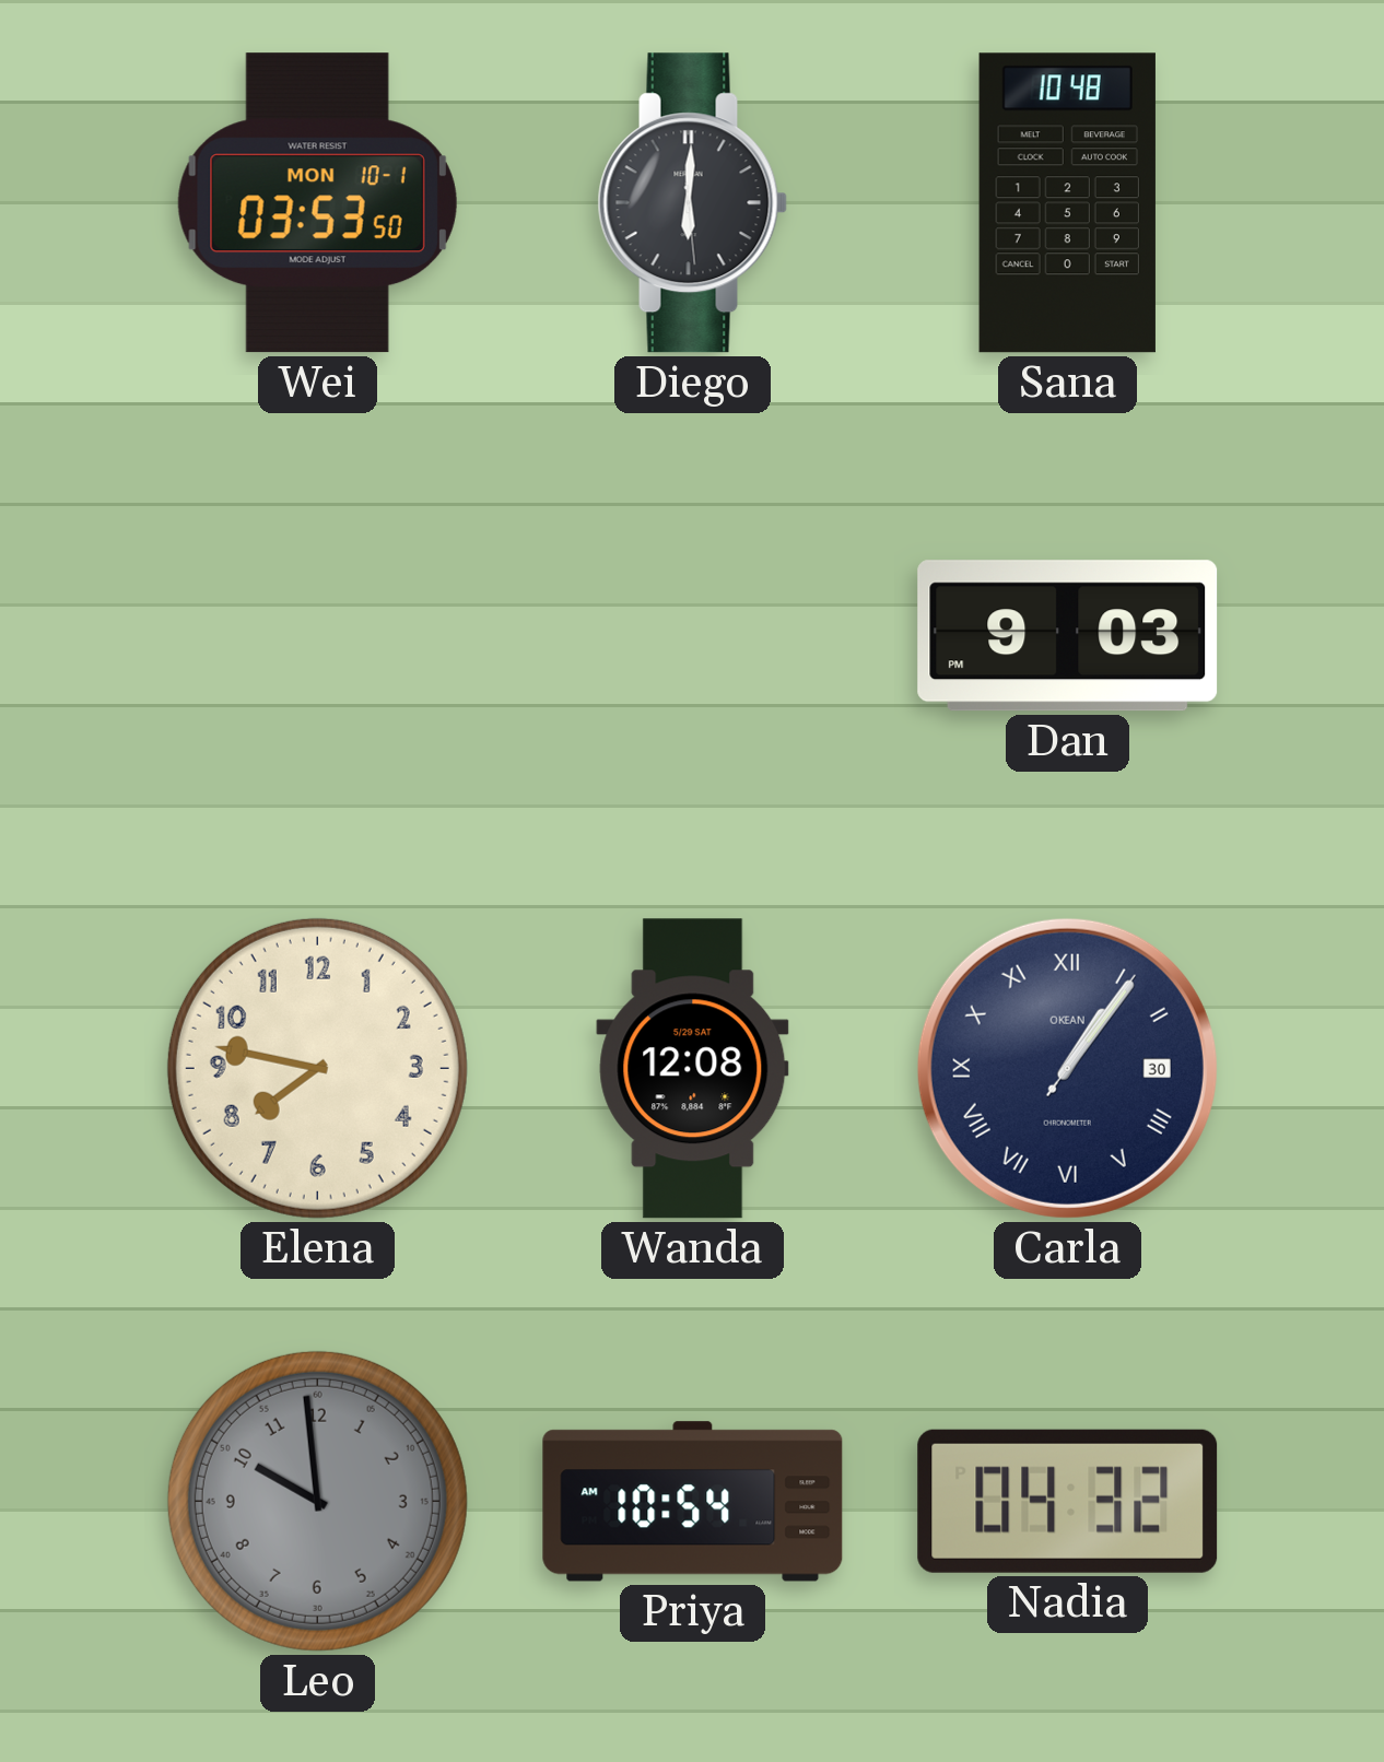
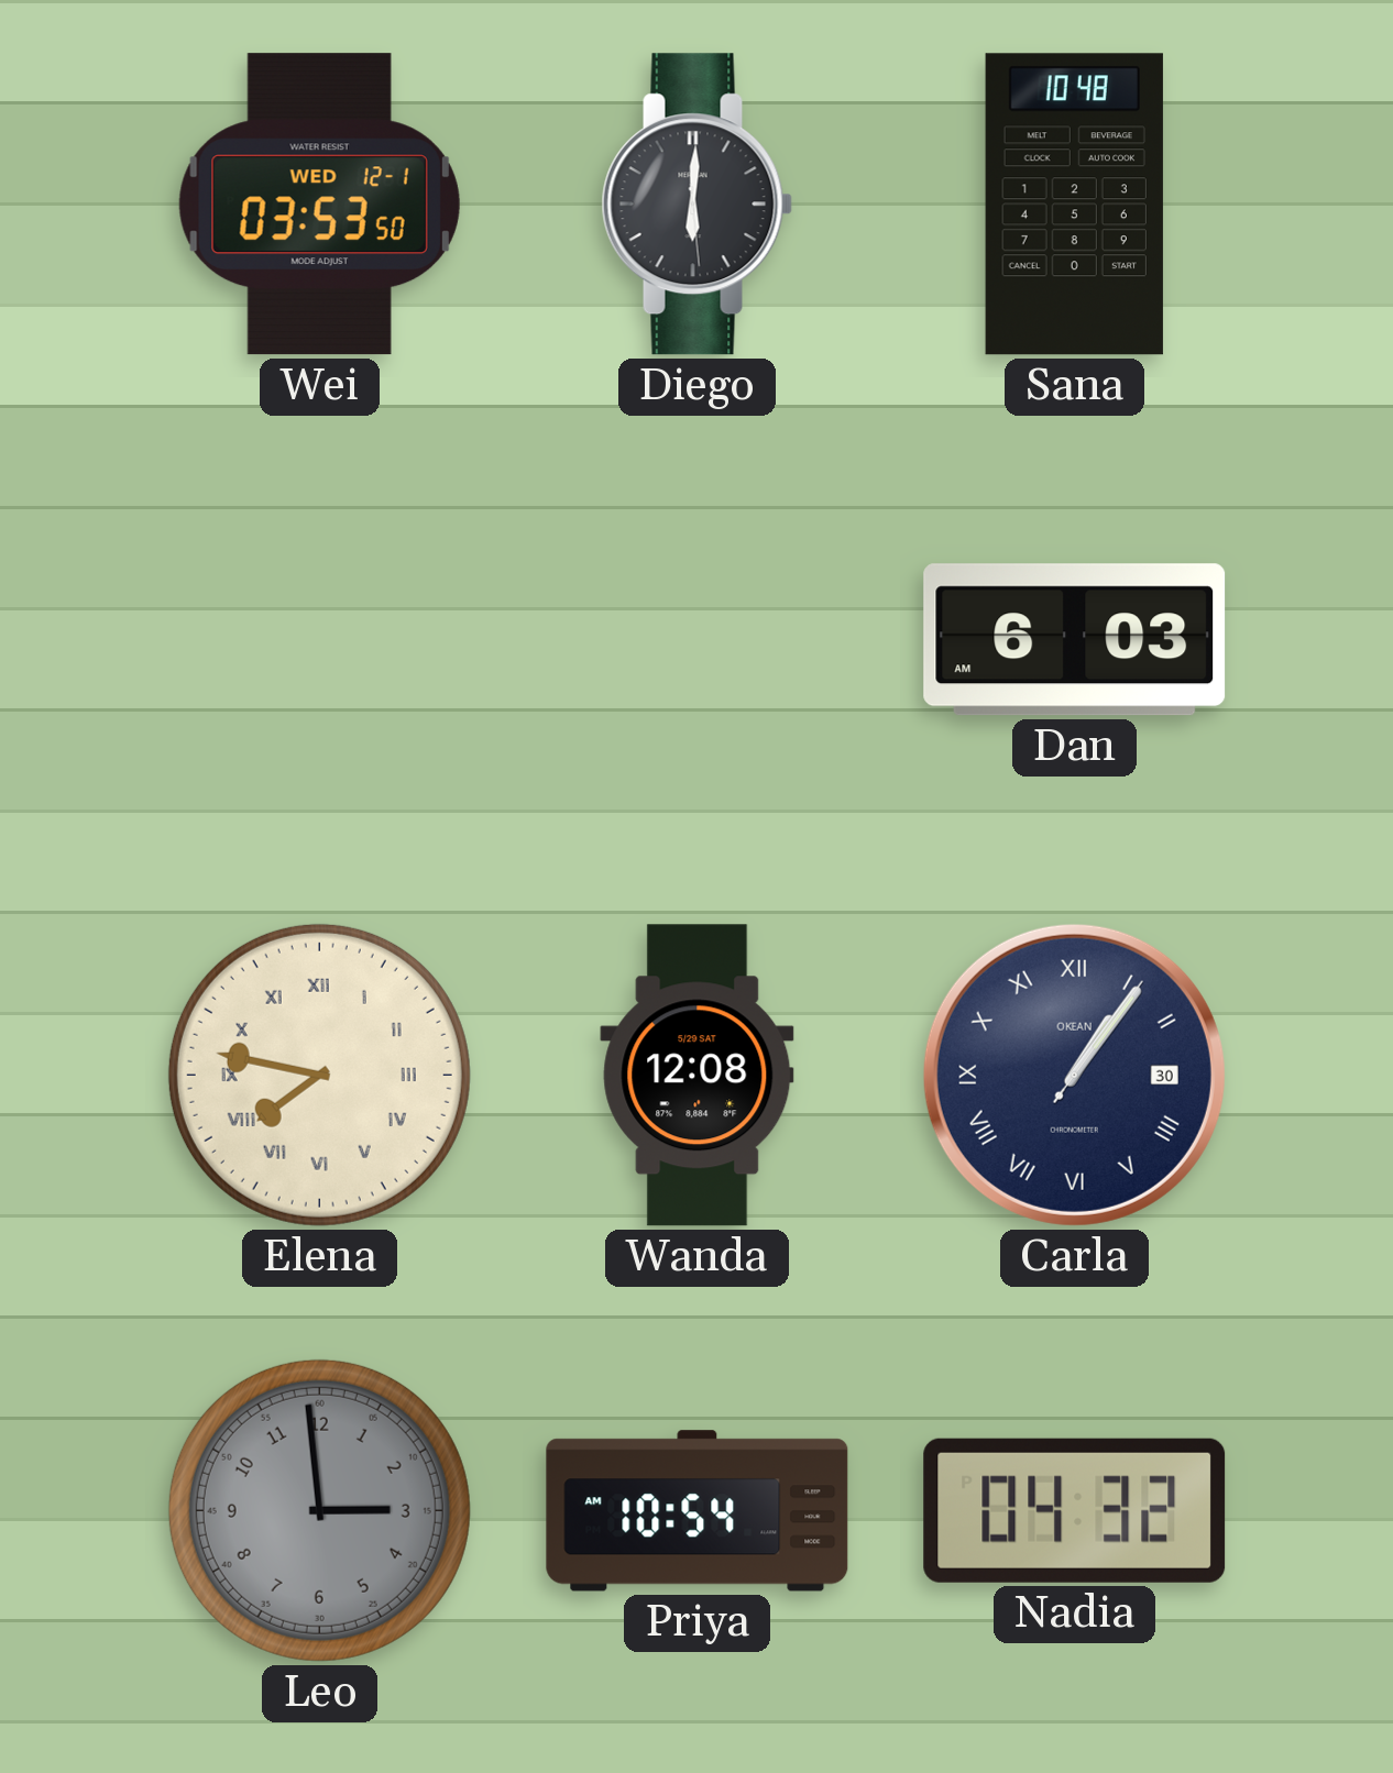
Wei date: MON 10-1 -> WED 12-1
Dan: 9:03 -> 6:03
Elena numerals: Arabic -> Roman
Leo: 9:59 -> 2:59
